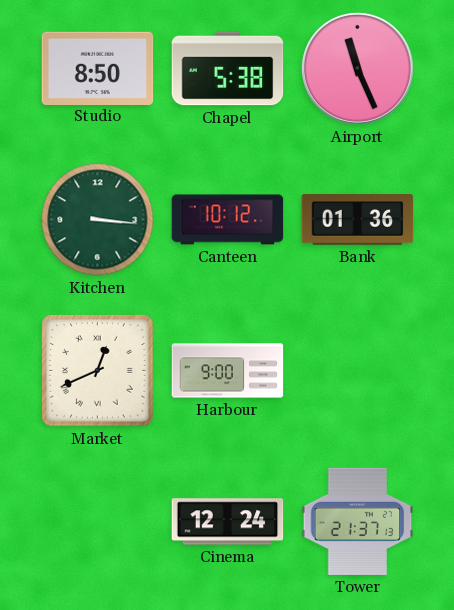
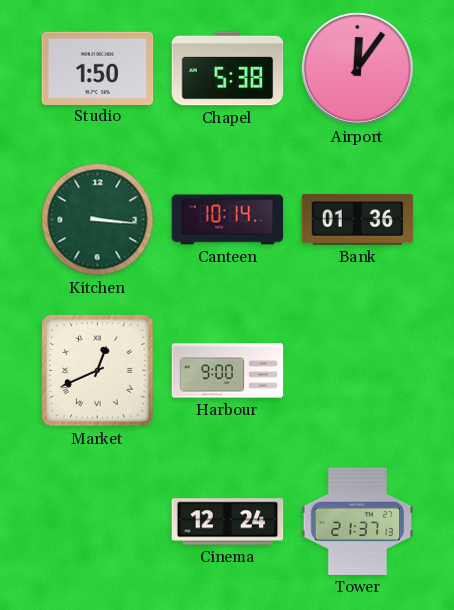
Studio: 8:50 -> 1:50
Airport: 11:26 -> 12:06
Canteen: 10:12 -> 10:14
